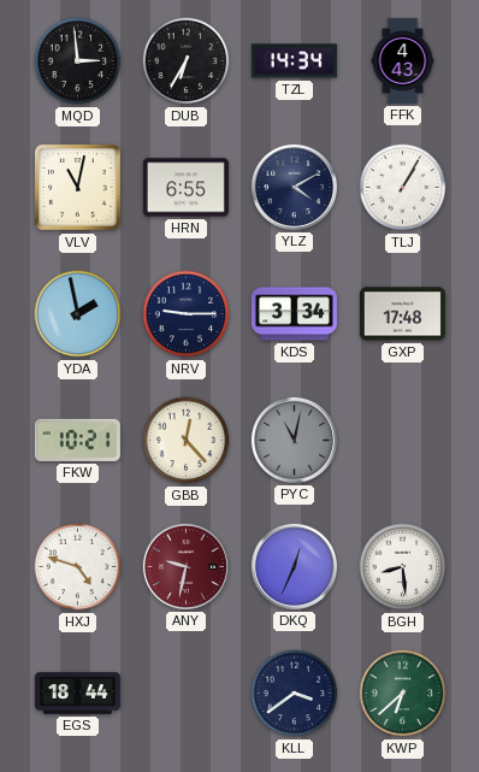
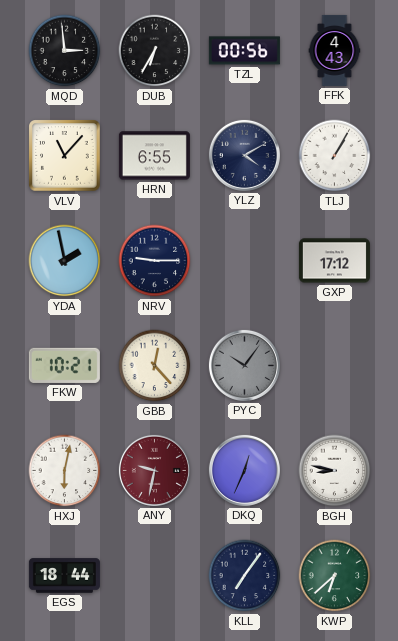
TZL: 14:34 -> 00:56
VLV: 11:02 -> 11:07
KDS: 3:34 -> none
GXP: 17:48 -> 17:12
PYC: 11:02 -> 10:06
HXJ: 4:48 -> 6:02
BGH: 8:29 -> 8:47
KLL: 3:39 -> 7:06
